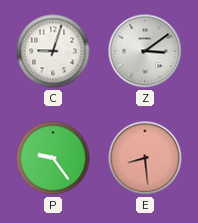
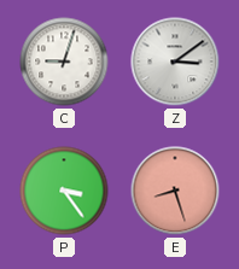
P: 9:24 -> 3:24
E: 8:29 -> 8:27
